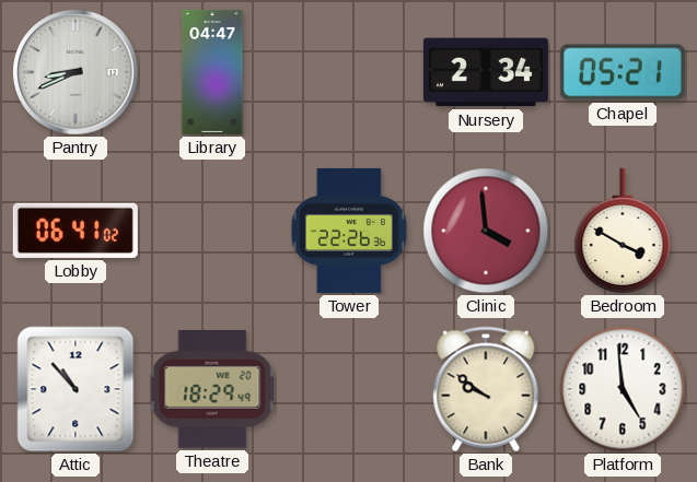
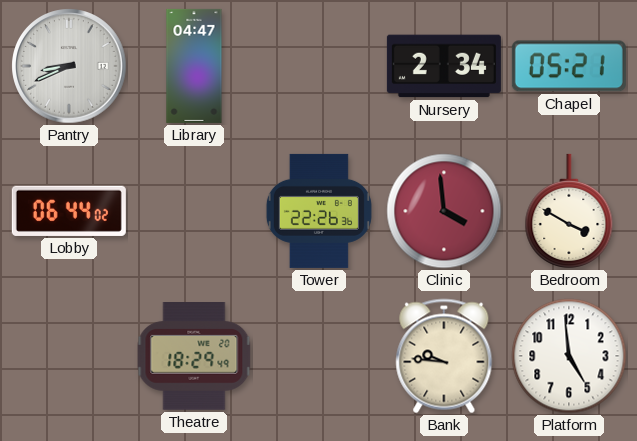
Lobby: 06:41 -> 06:44
Attic: 10:53 -> none
Bank: 9:51 -> 9:46
